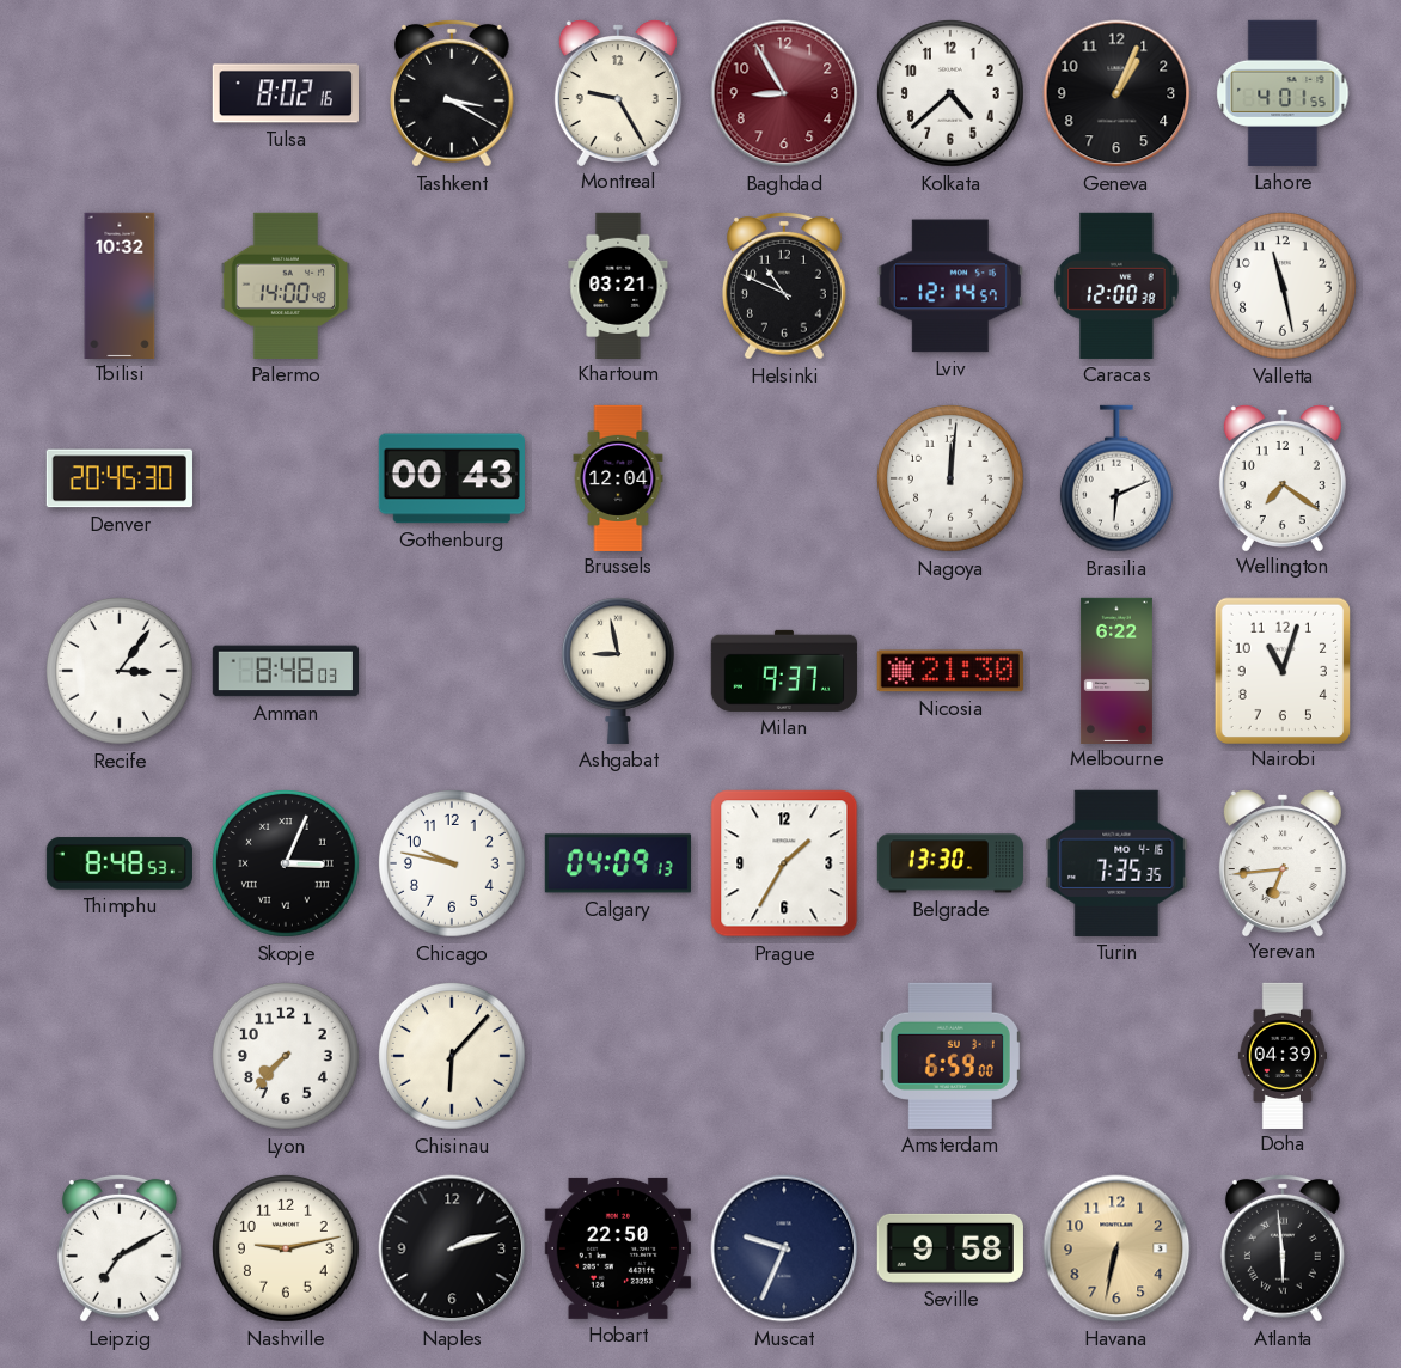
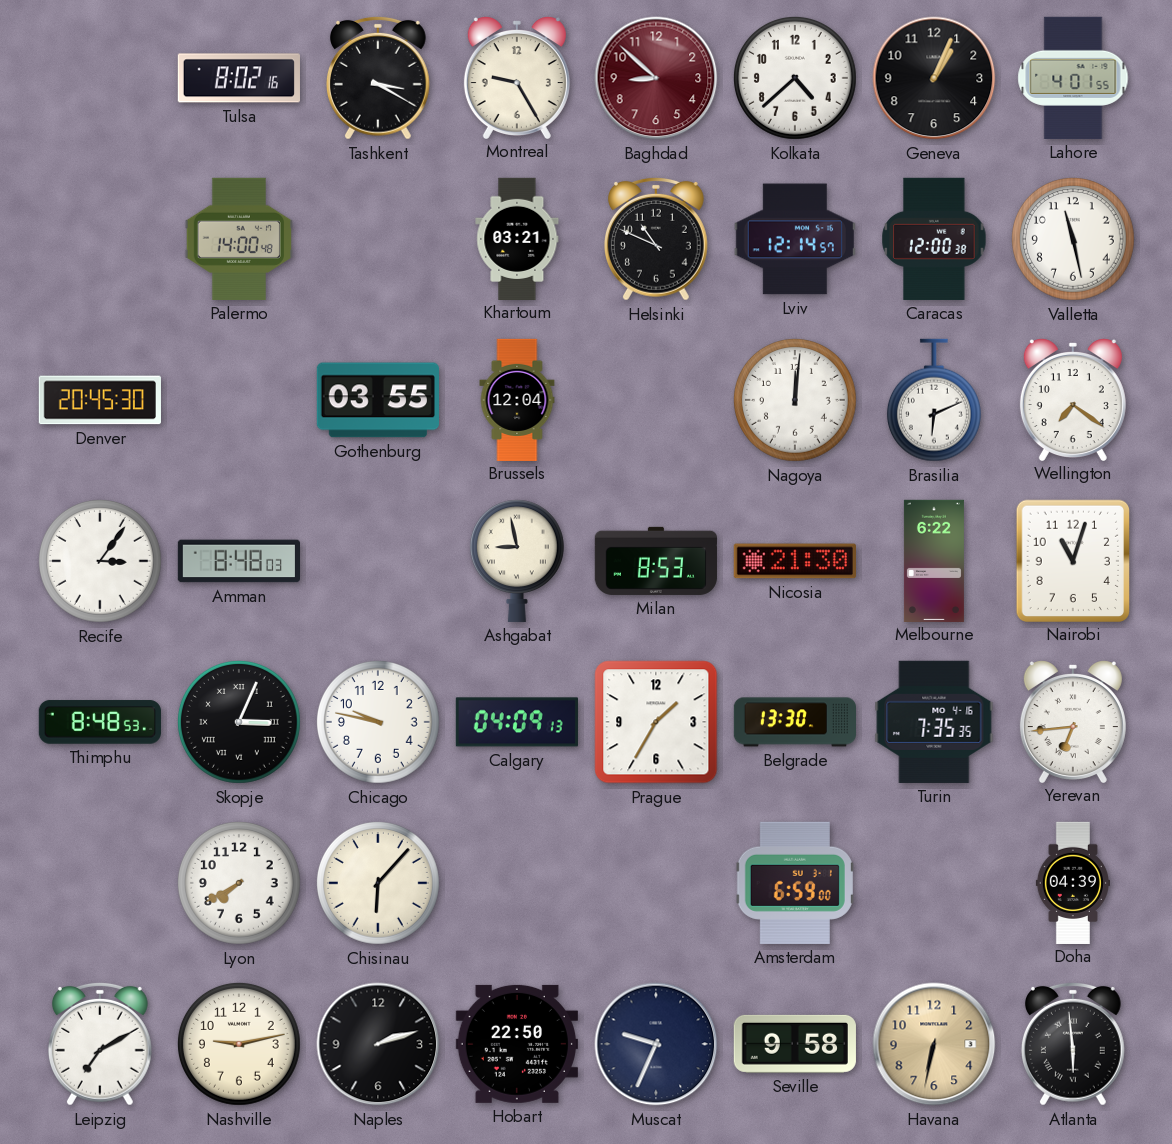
Baghdad: 8:55 -> 8:52
Tbilisi: 10:32 -> none
Gothenburg: 00:43 -> 03:55
Milan: 9:37 -> 8:53
Lyon: 7:37 -> 7:40
